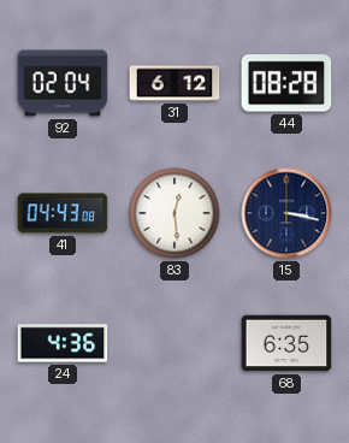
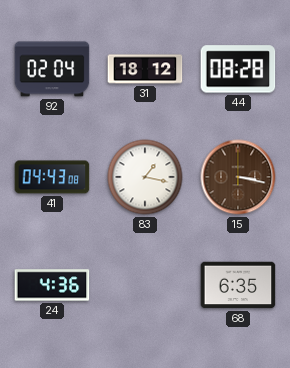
31: 6:12 -> 18:12
83: 12:29 -> 1:17
15 dial: navy -> brown
